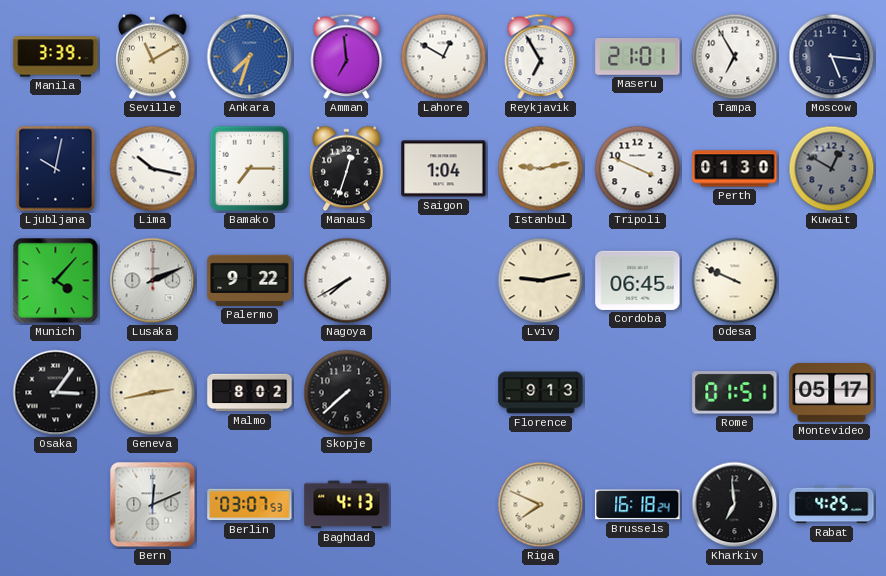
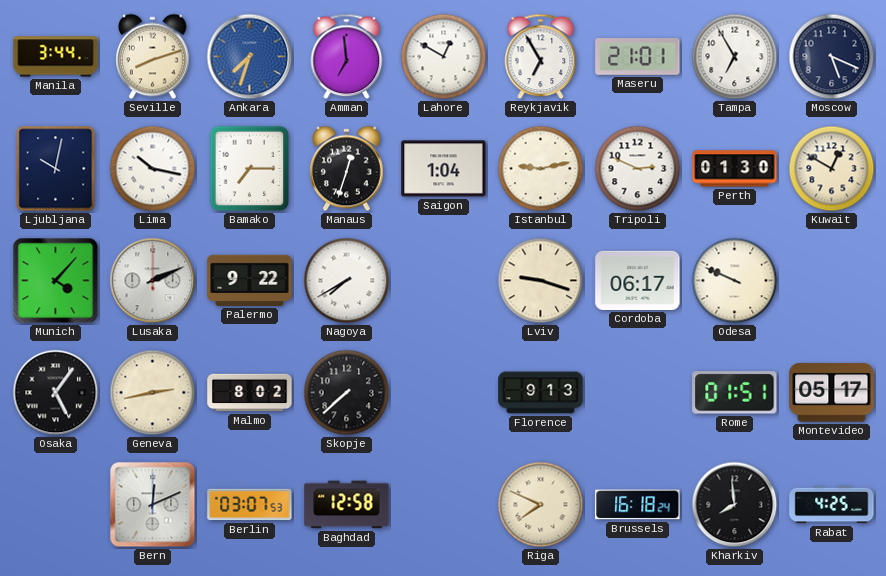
Manila: 3:39 -> 3:44
Seville: 11:10 -> 8:12
Moscow: 5:16 -> 5:19
Tripoli: 3:49 -> 2:49
Kuwait dial: grey -> cream
Lviv: 9:13 -> 9:18
Cordoba: 06:45 -> 06:17
Osaka: 3:06 -> 5:06
Baghdad: 4:13 -> 12:58
Kharkiv: 6:59 -> 7:59
